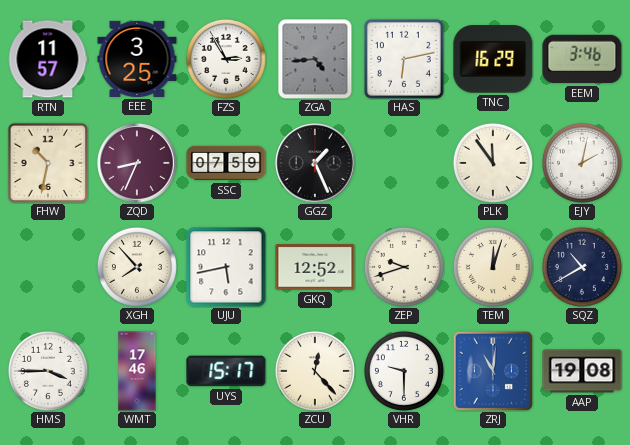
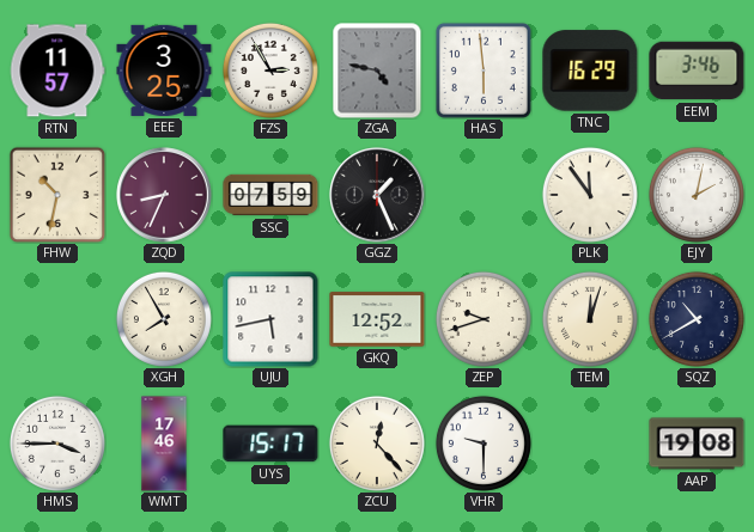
ZGA: 4:44 -> 4:47
HAS: 6:13 -> 5:59
XGH: 7:53 -> 7:55
ZRJ: 11:01 -> none
